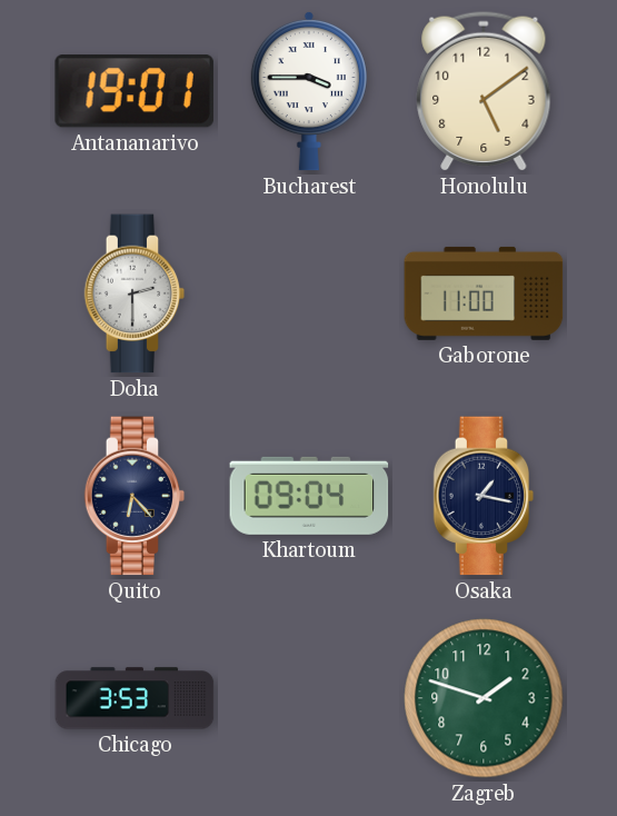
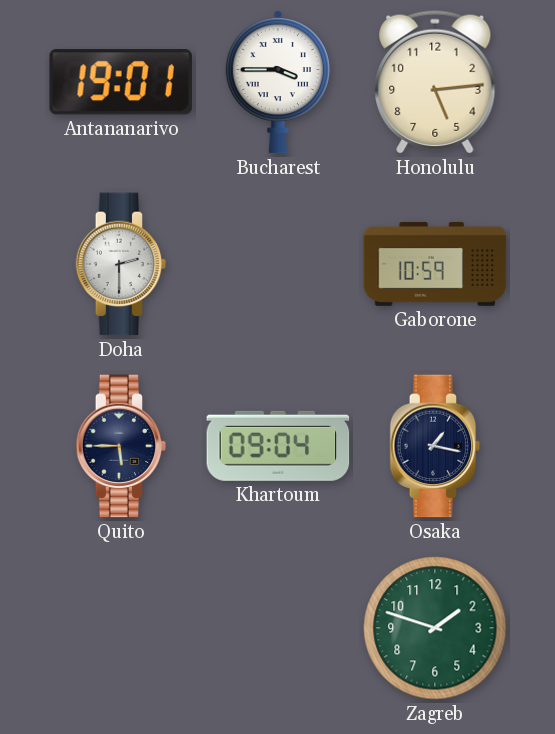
Honolulu: 5:09 -> 5:14
Gaborone: 11:00 -> 10:59
Quito: 6:23 -> 5:45
Chicago: 3:53 -> none
